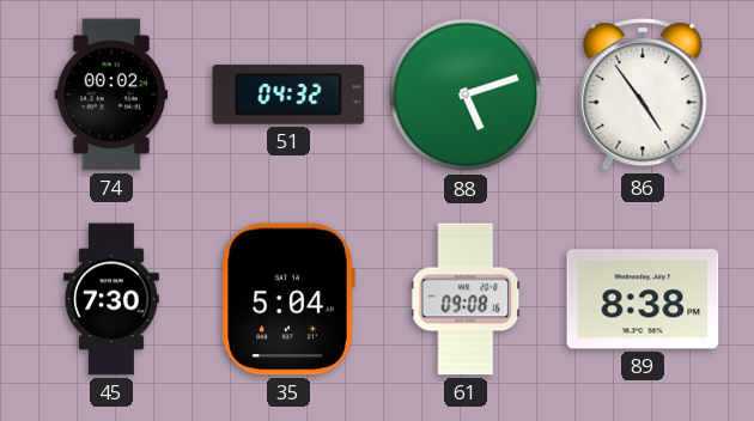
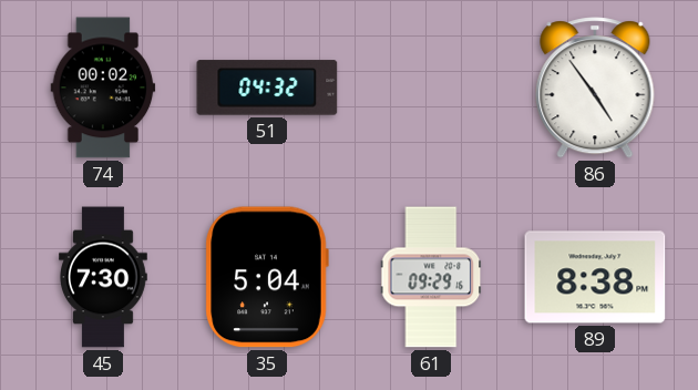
88: 5:12 -> none
61: 09:08 -> 09:29
